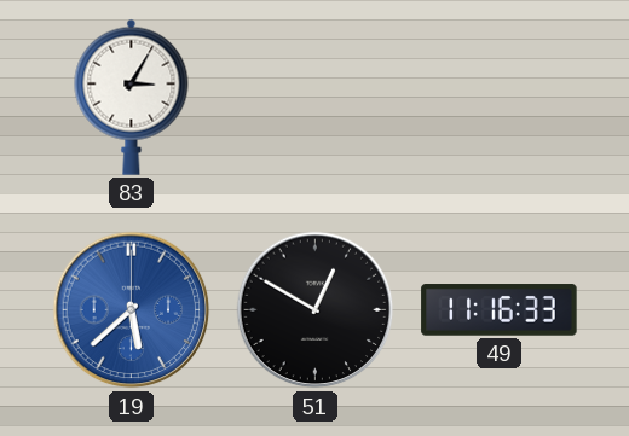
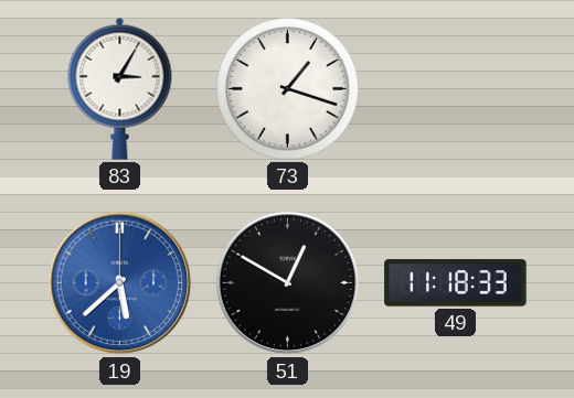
73: none -> 1:18
49: 11:16 -> 11:18
